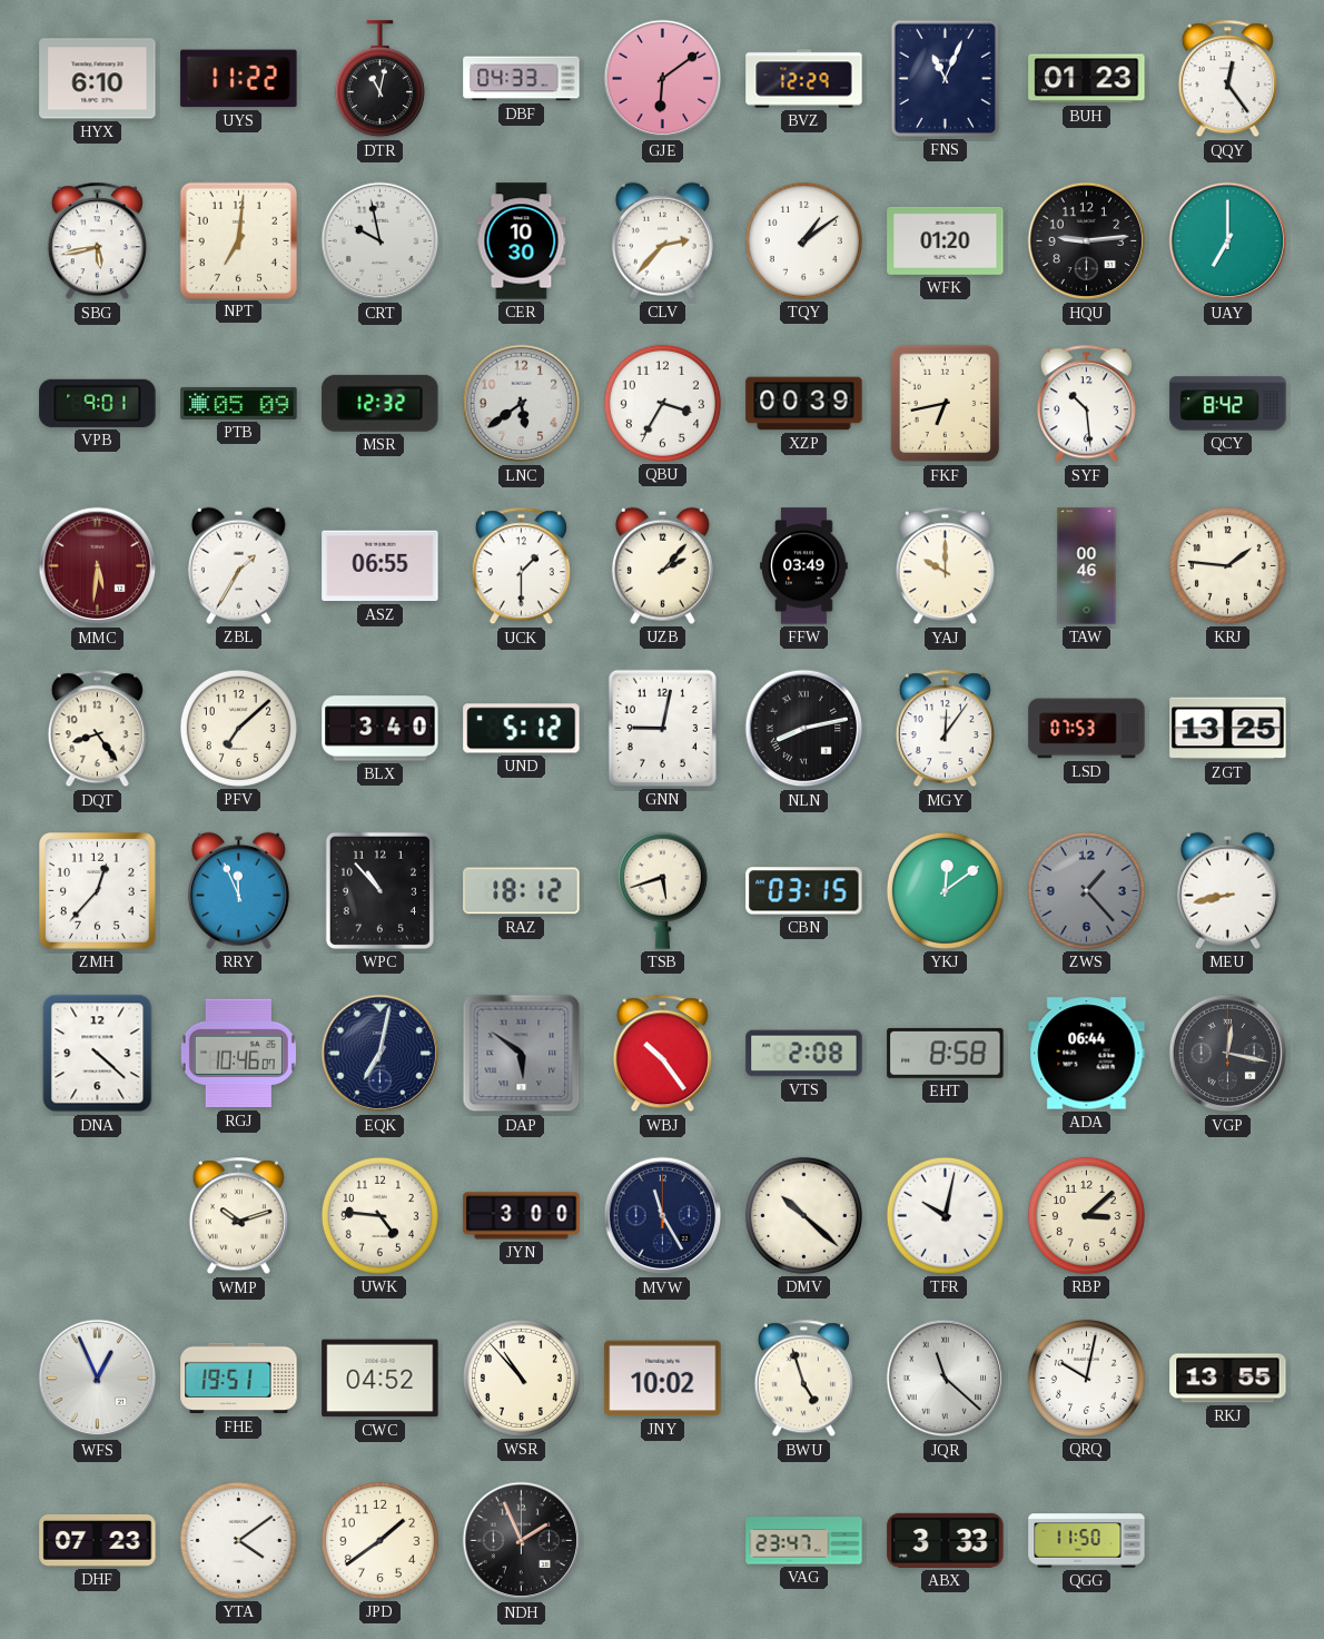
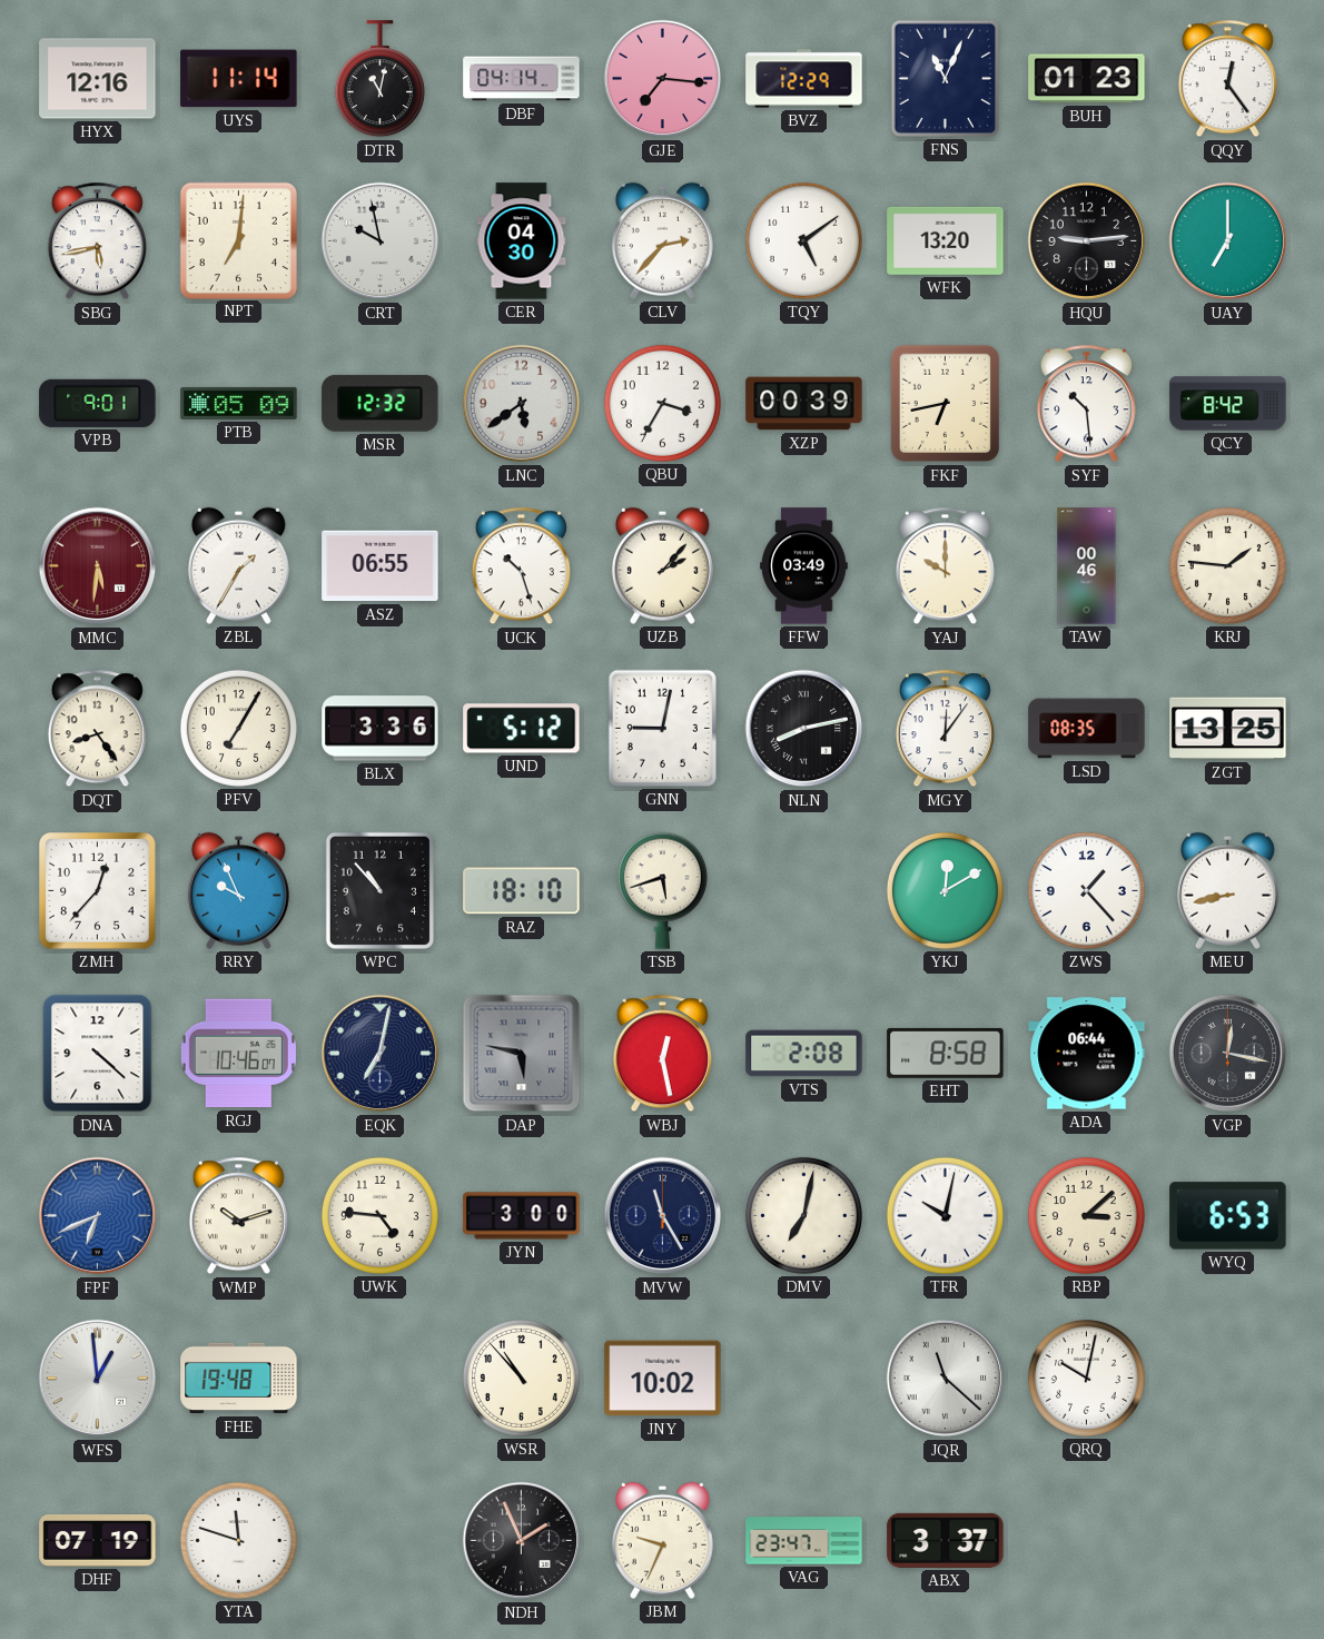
HYX: 6:10 -> 12:16
UYS: 11:22 -> 11:14
DBF: 04:33 -> 04:14
GJE: 6:09 -> 7:16
CER: 10:30 -> 04:30
TQY: 1:09 -> 5:09
WFK: 01:20 -> 13:20
UCK: 1:30 -> 10:27
PFV: 7:08 -> 7:05
BLX: 3:40 -> 3:36
LSD: 07:53 -> 08:35
RRY: 11:56 -> 9:56
RAZ: 18:12 -> 18:10
CBN: 03:15 -> none
YKJ: 12:09 -> 12:10
ZWS dial: grey -> white
DAP: 5:51 -> 5:47
WBJ: 10:24 -> 12:28
FPF: none -> 6:41
DMV: 10:22 -> 7:02
WYQ: none -> 6:53
WFS: 12:56 -> 12:59
FHE: 19:51 -> 19:48
CWC: 04:52 -> none
BWU: 4:57 -> none
RKJ: 13:55 -> none
DHF: 07:23 -> 07:19
YTA: 4:09 -> 11:48
JPD: 1:39 -> none
JBM: none -> 9:34
ABX: 3:33 -> 3:37
QGG: 11:50 -> none
